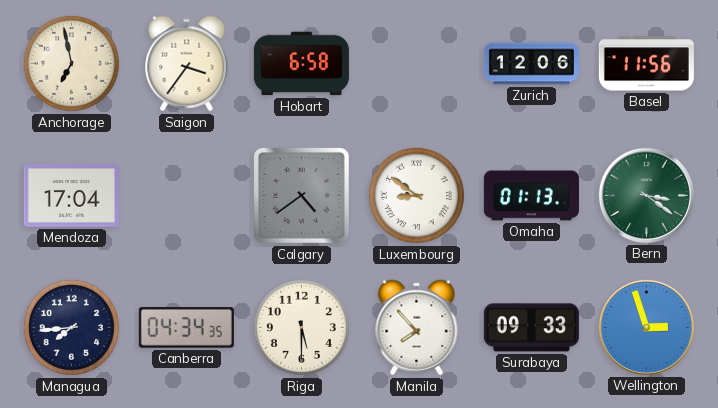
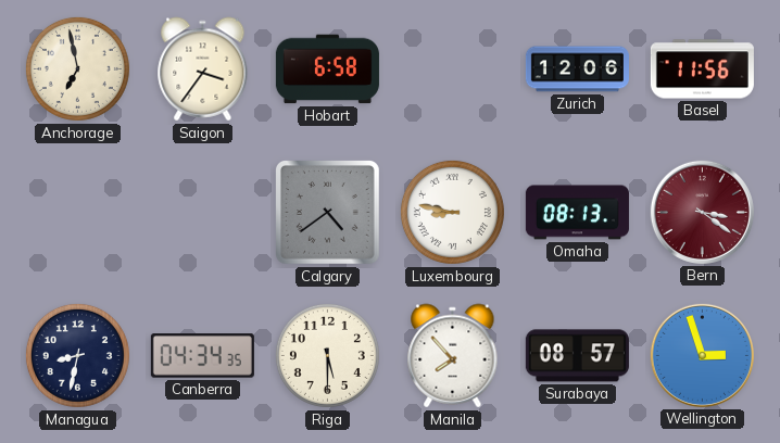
Mendoza: 17:04 -> none
Luxembourg: 8:51 -> 8:47
Omaha: 01:13 -> 08:13
Bern dial: green -> burgundy
Managua: 7:44 -> 8:32
Surabaya: 09:33 -> 08:57
